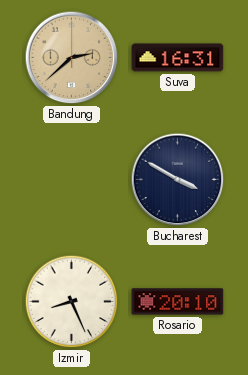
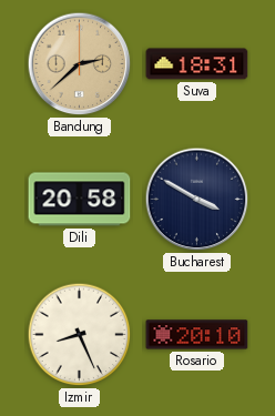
Suva: 16:31 -> 18:31
Dili: none -> 20:58
